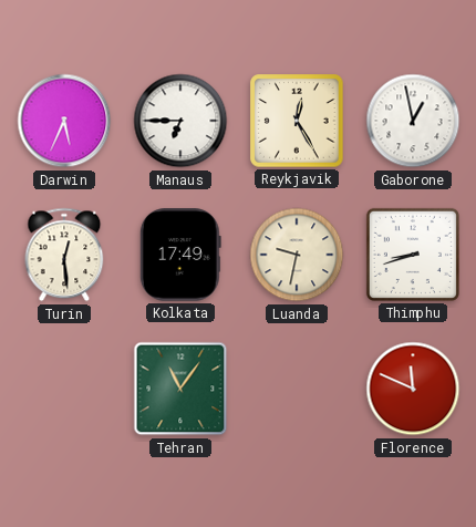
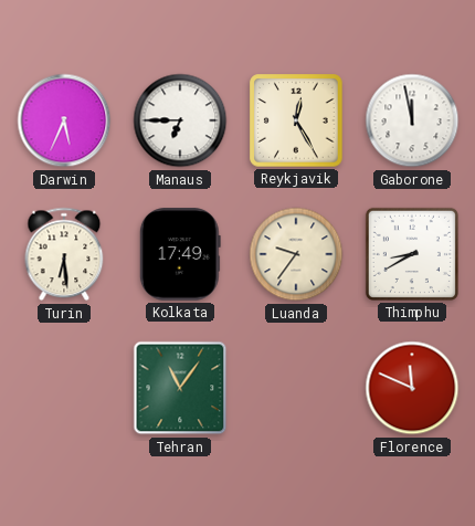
Gaborone: 12:58 -> 11:58
Turin: 12:29 -> 6:29
Luanda: 9:32 -> 9:36
Thimphu: 8:42 -> 8:40
